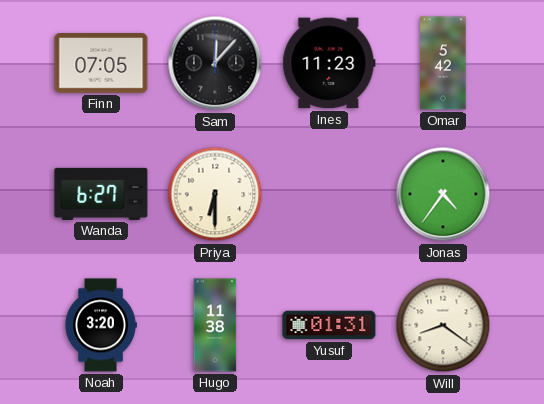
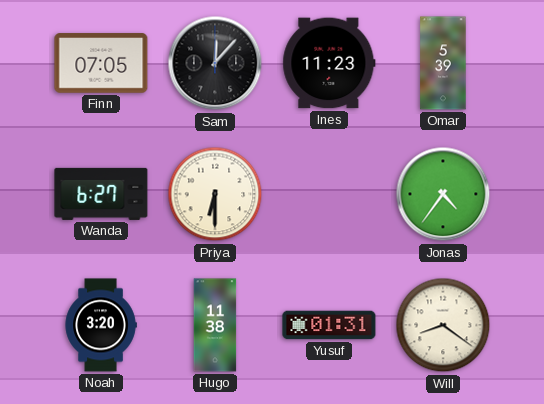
Omar: 5:42 -> 5:39
